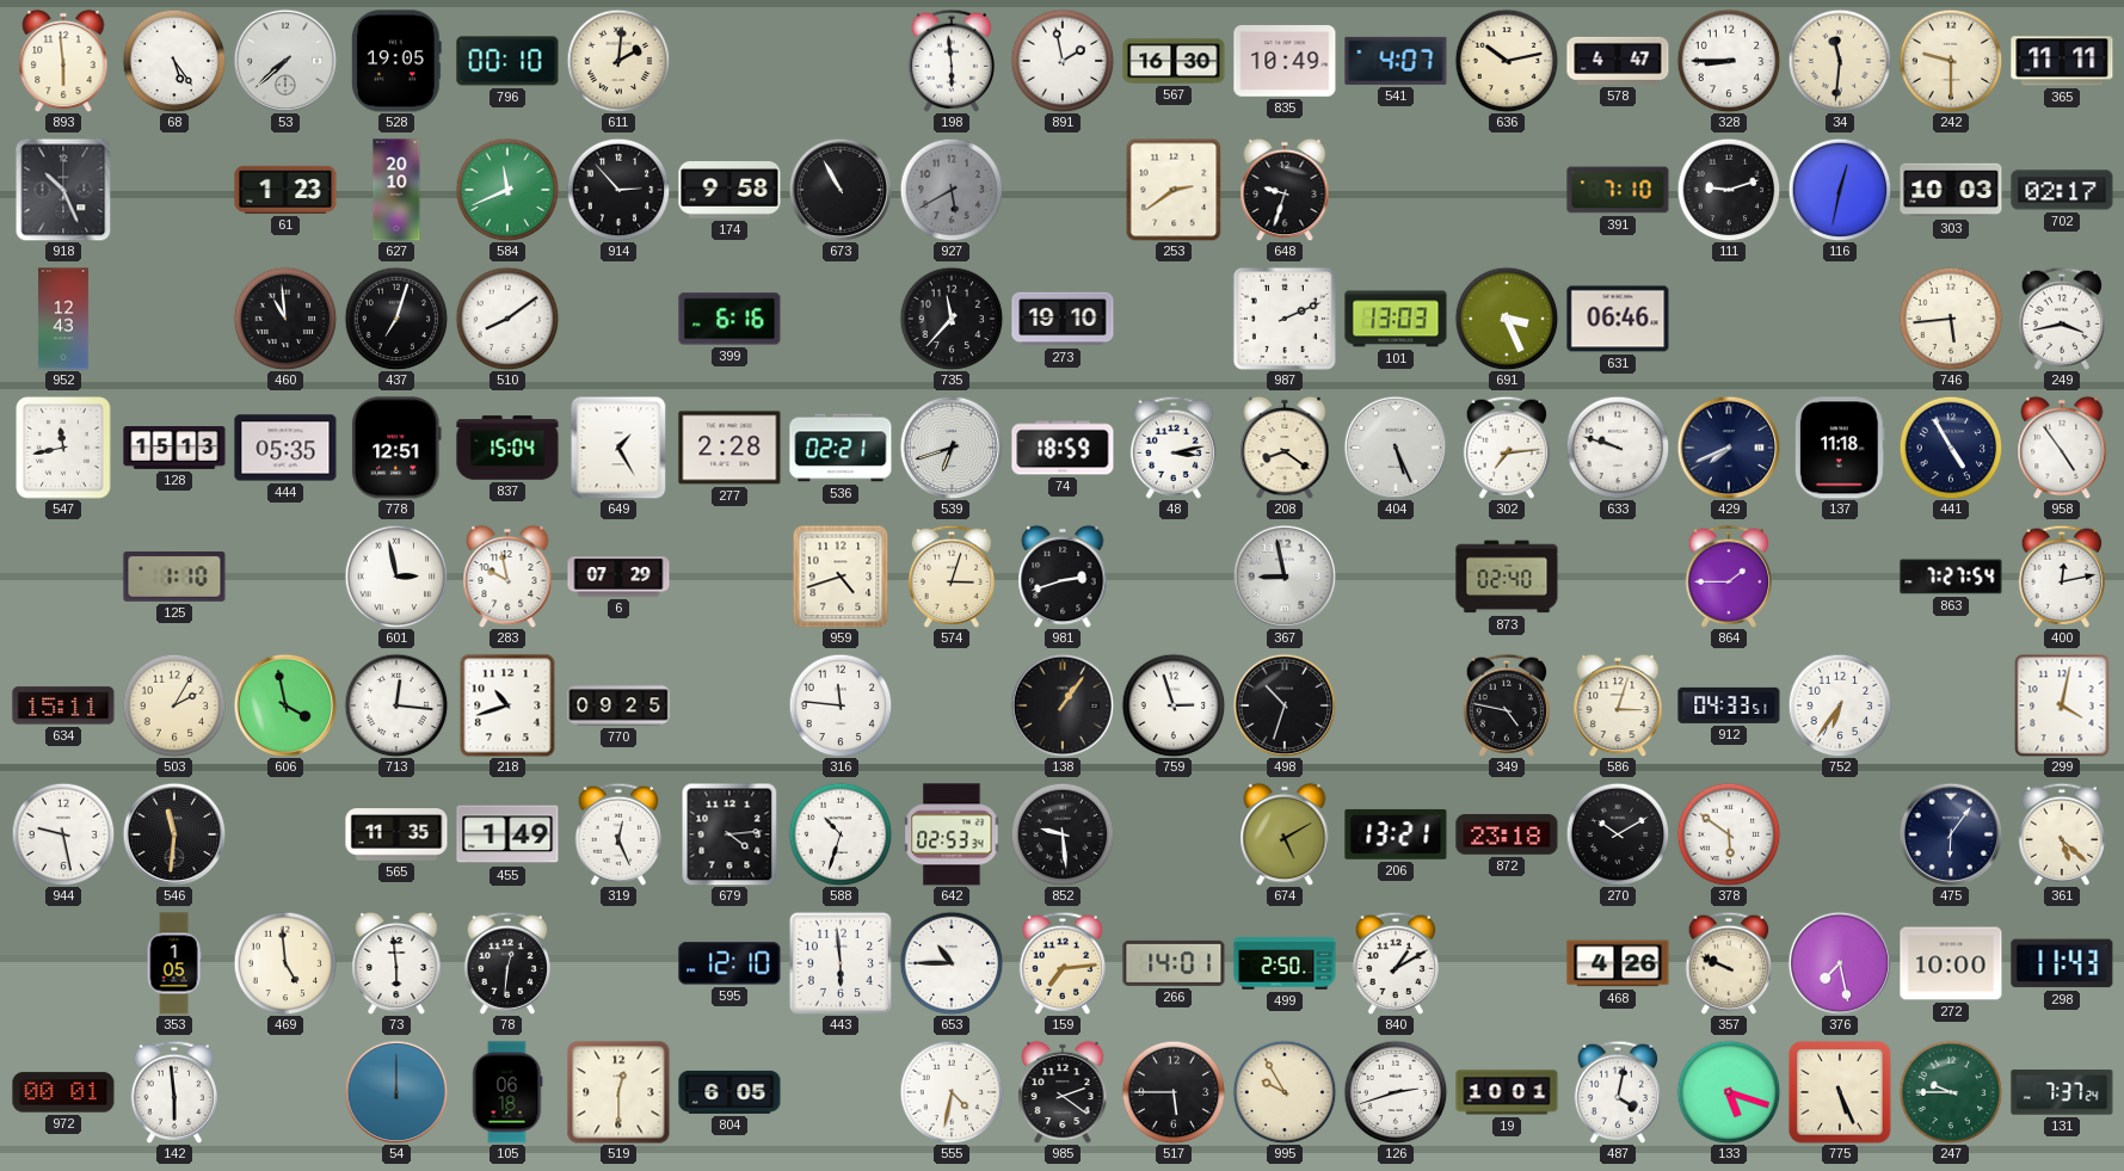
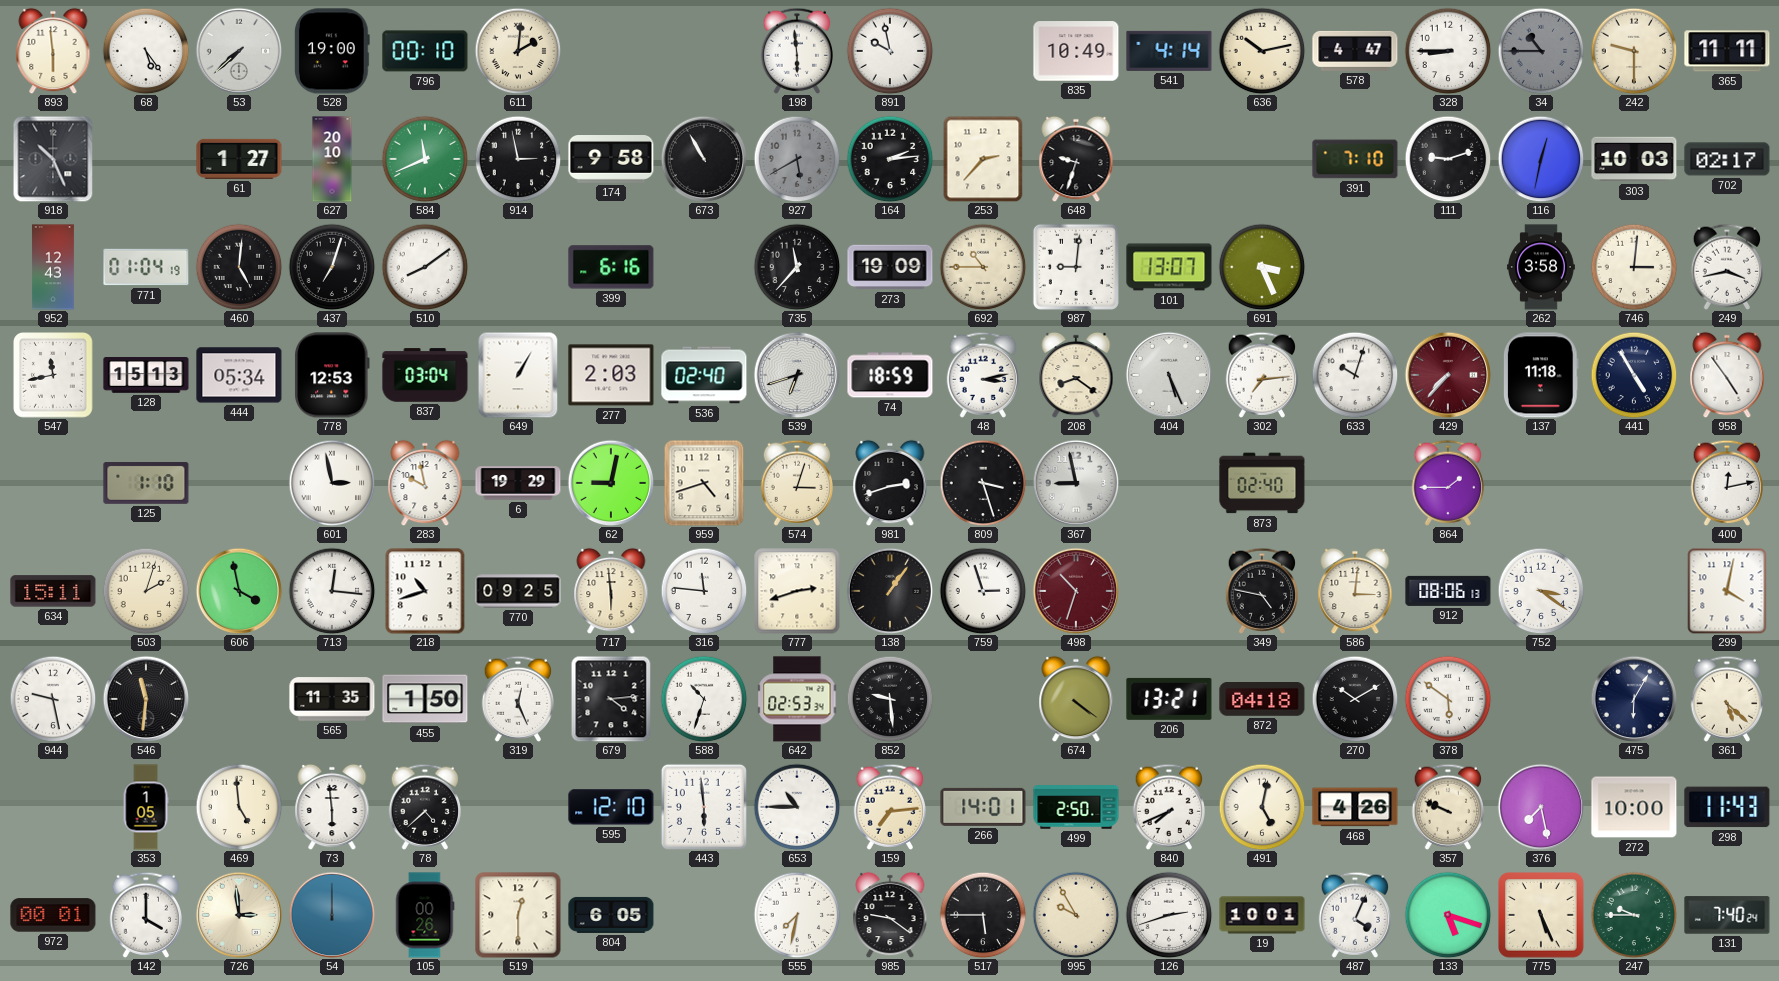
528: 19:05 -> 19:00
891: 1:58 -> 9:58
567: 16:30 -> none
541: 4:07 -> 4:14
34: 11:31 -> 10:45
34 dial: cream -> grey
61: 1:23 -> 1:27
914: 2:53 -> 2:58
164: none -> 2:14
253: 2:39 -> 2:37
771: none -> 01:04
460: 10:59 -> 5:01
273: 19:10 -> 19:09
692: none -> 10:45
987: 2:11 -> 9:01
101: 13:03 -> 13:07
631: 06:46 -> none
262: none -> 3:58
746: 5:44 -> 3:01
444: 05:35 -> 05:34
778: 12:51 -> 12:53
837: 15:04 -> 03:04
649: 1:25 -> 1:05
277: 2:28 -> 2:03
536: 02:21 -> 02:40
633: 9:48 -> 10:03
429: 7:41 -> 7:37
429 dial: navy -> burgundy
6: 07:29 -> 19:29
62: none -> 9:02
809: none -> 3:27
863: 7:27 -> none
503: 2:05 -> 2:03
717: none -> 5:59
777: none -> 2:42
498 dial: black -> burgundy
586: 3:03 -> 3:01
912: 04:33 -> 08:06
752: 6:36 -> 3:21
455: 1:49 -> 1:50
674: 5:10 -> 4:21
872: 23:18 -> 04:18
475: 6:06 -> 6:05
78: 12:31 -> 4:38
840: 1:10 -> 7:41
491: none -> 5:02
142: 5:59 -> 4:00
726: none -> 2:59
105: 06:18 -> 00:26
555: 4:32 -> 7:32
985: 2:21 -> 9:21
487: 4:02 -> 4:04
131: 7:37 -> 7:40
